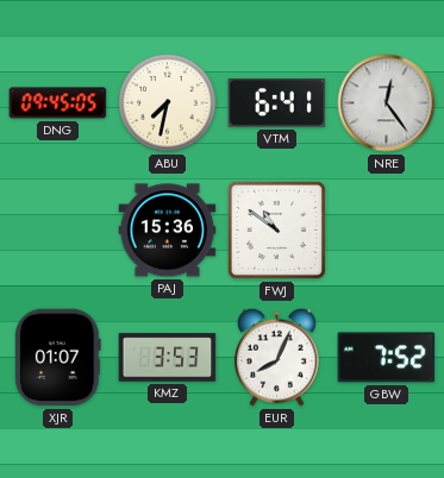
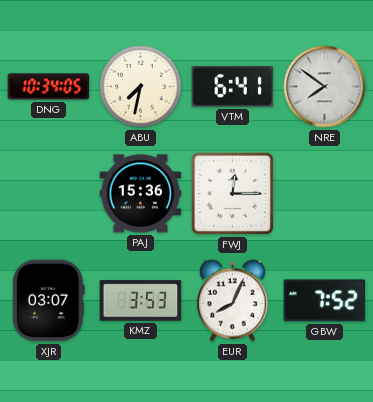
DNG: 09:45 -> 10:34
NRE: 12:24 -> 7:51
FWJ: 10:51 -> 12:15
XJR: 01:07 -> 03:07
